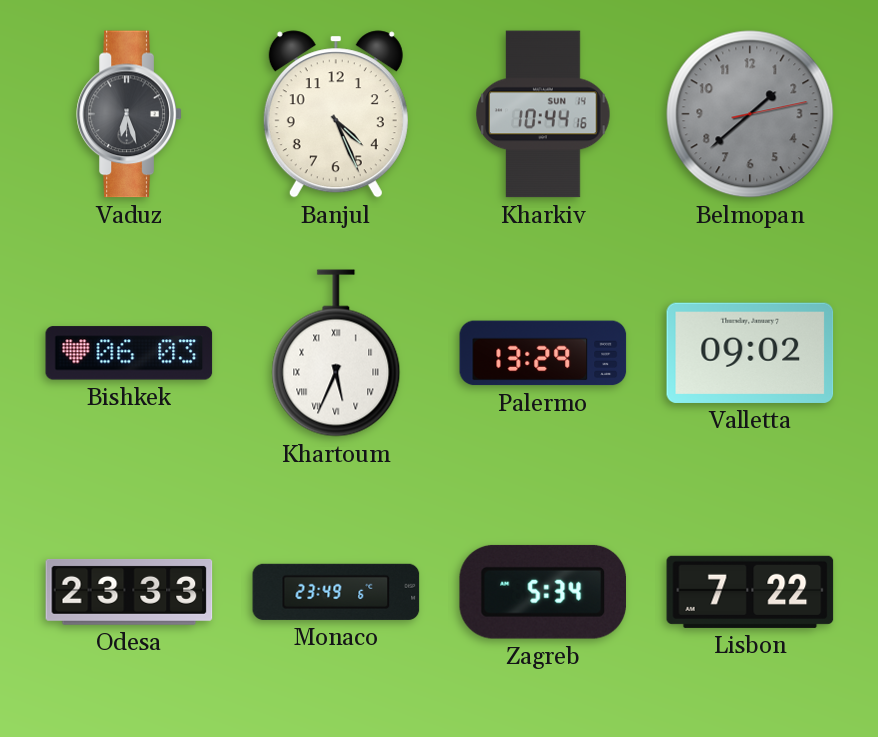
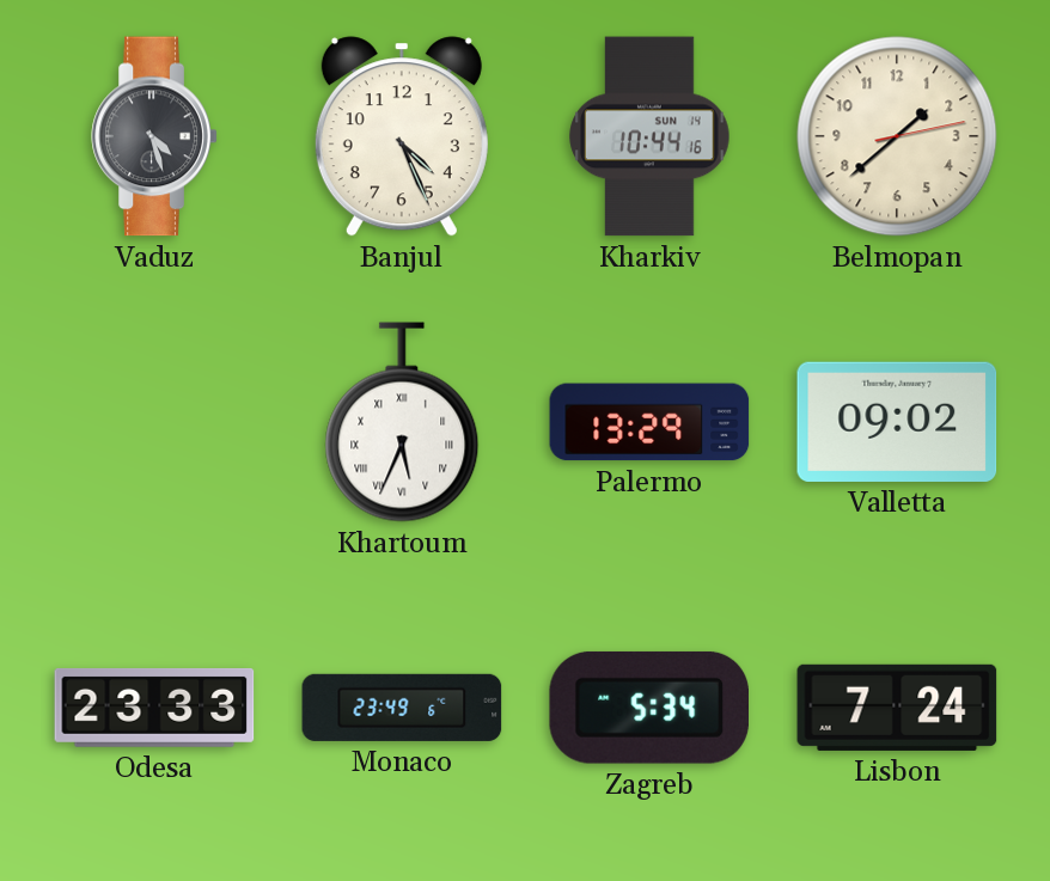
Vaduz: 6:27 -> 4:27
Belmopan dial: grey -> cream
Bishkek: 06:03 -> none
Lisbon: 7:22 -> 7:24
